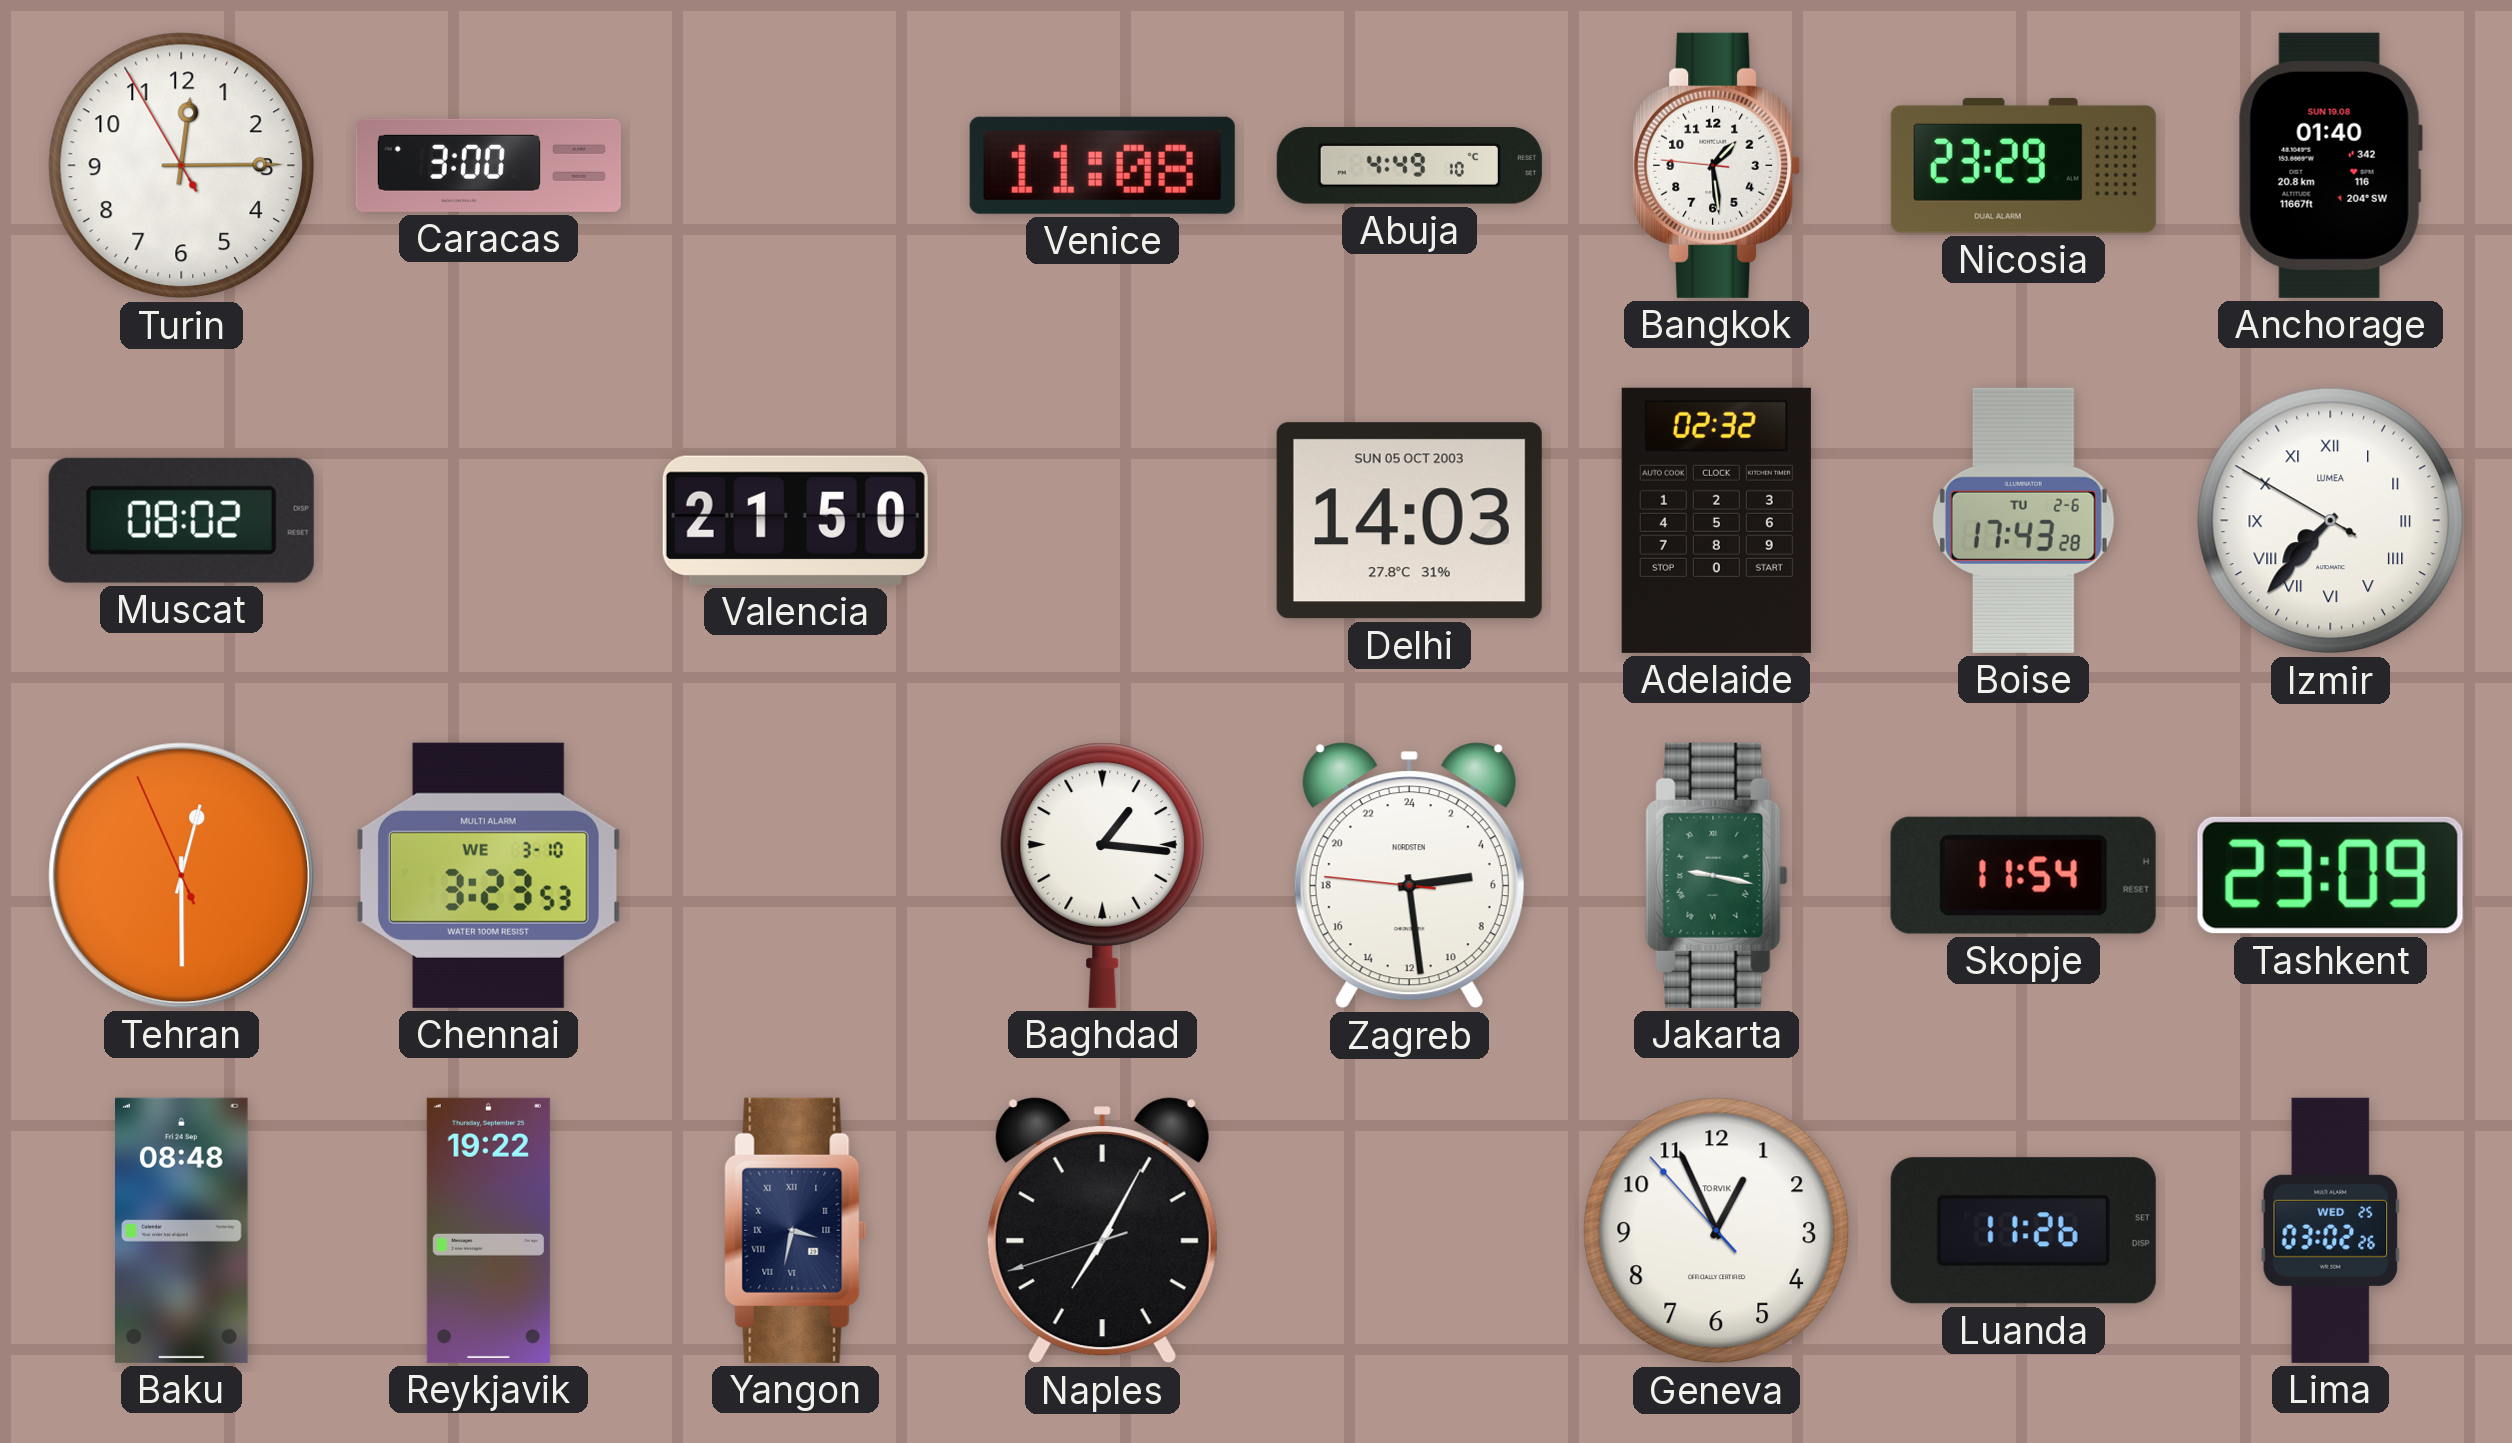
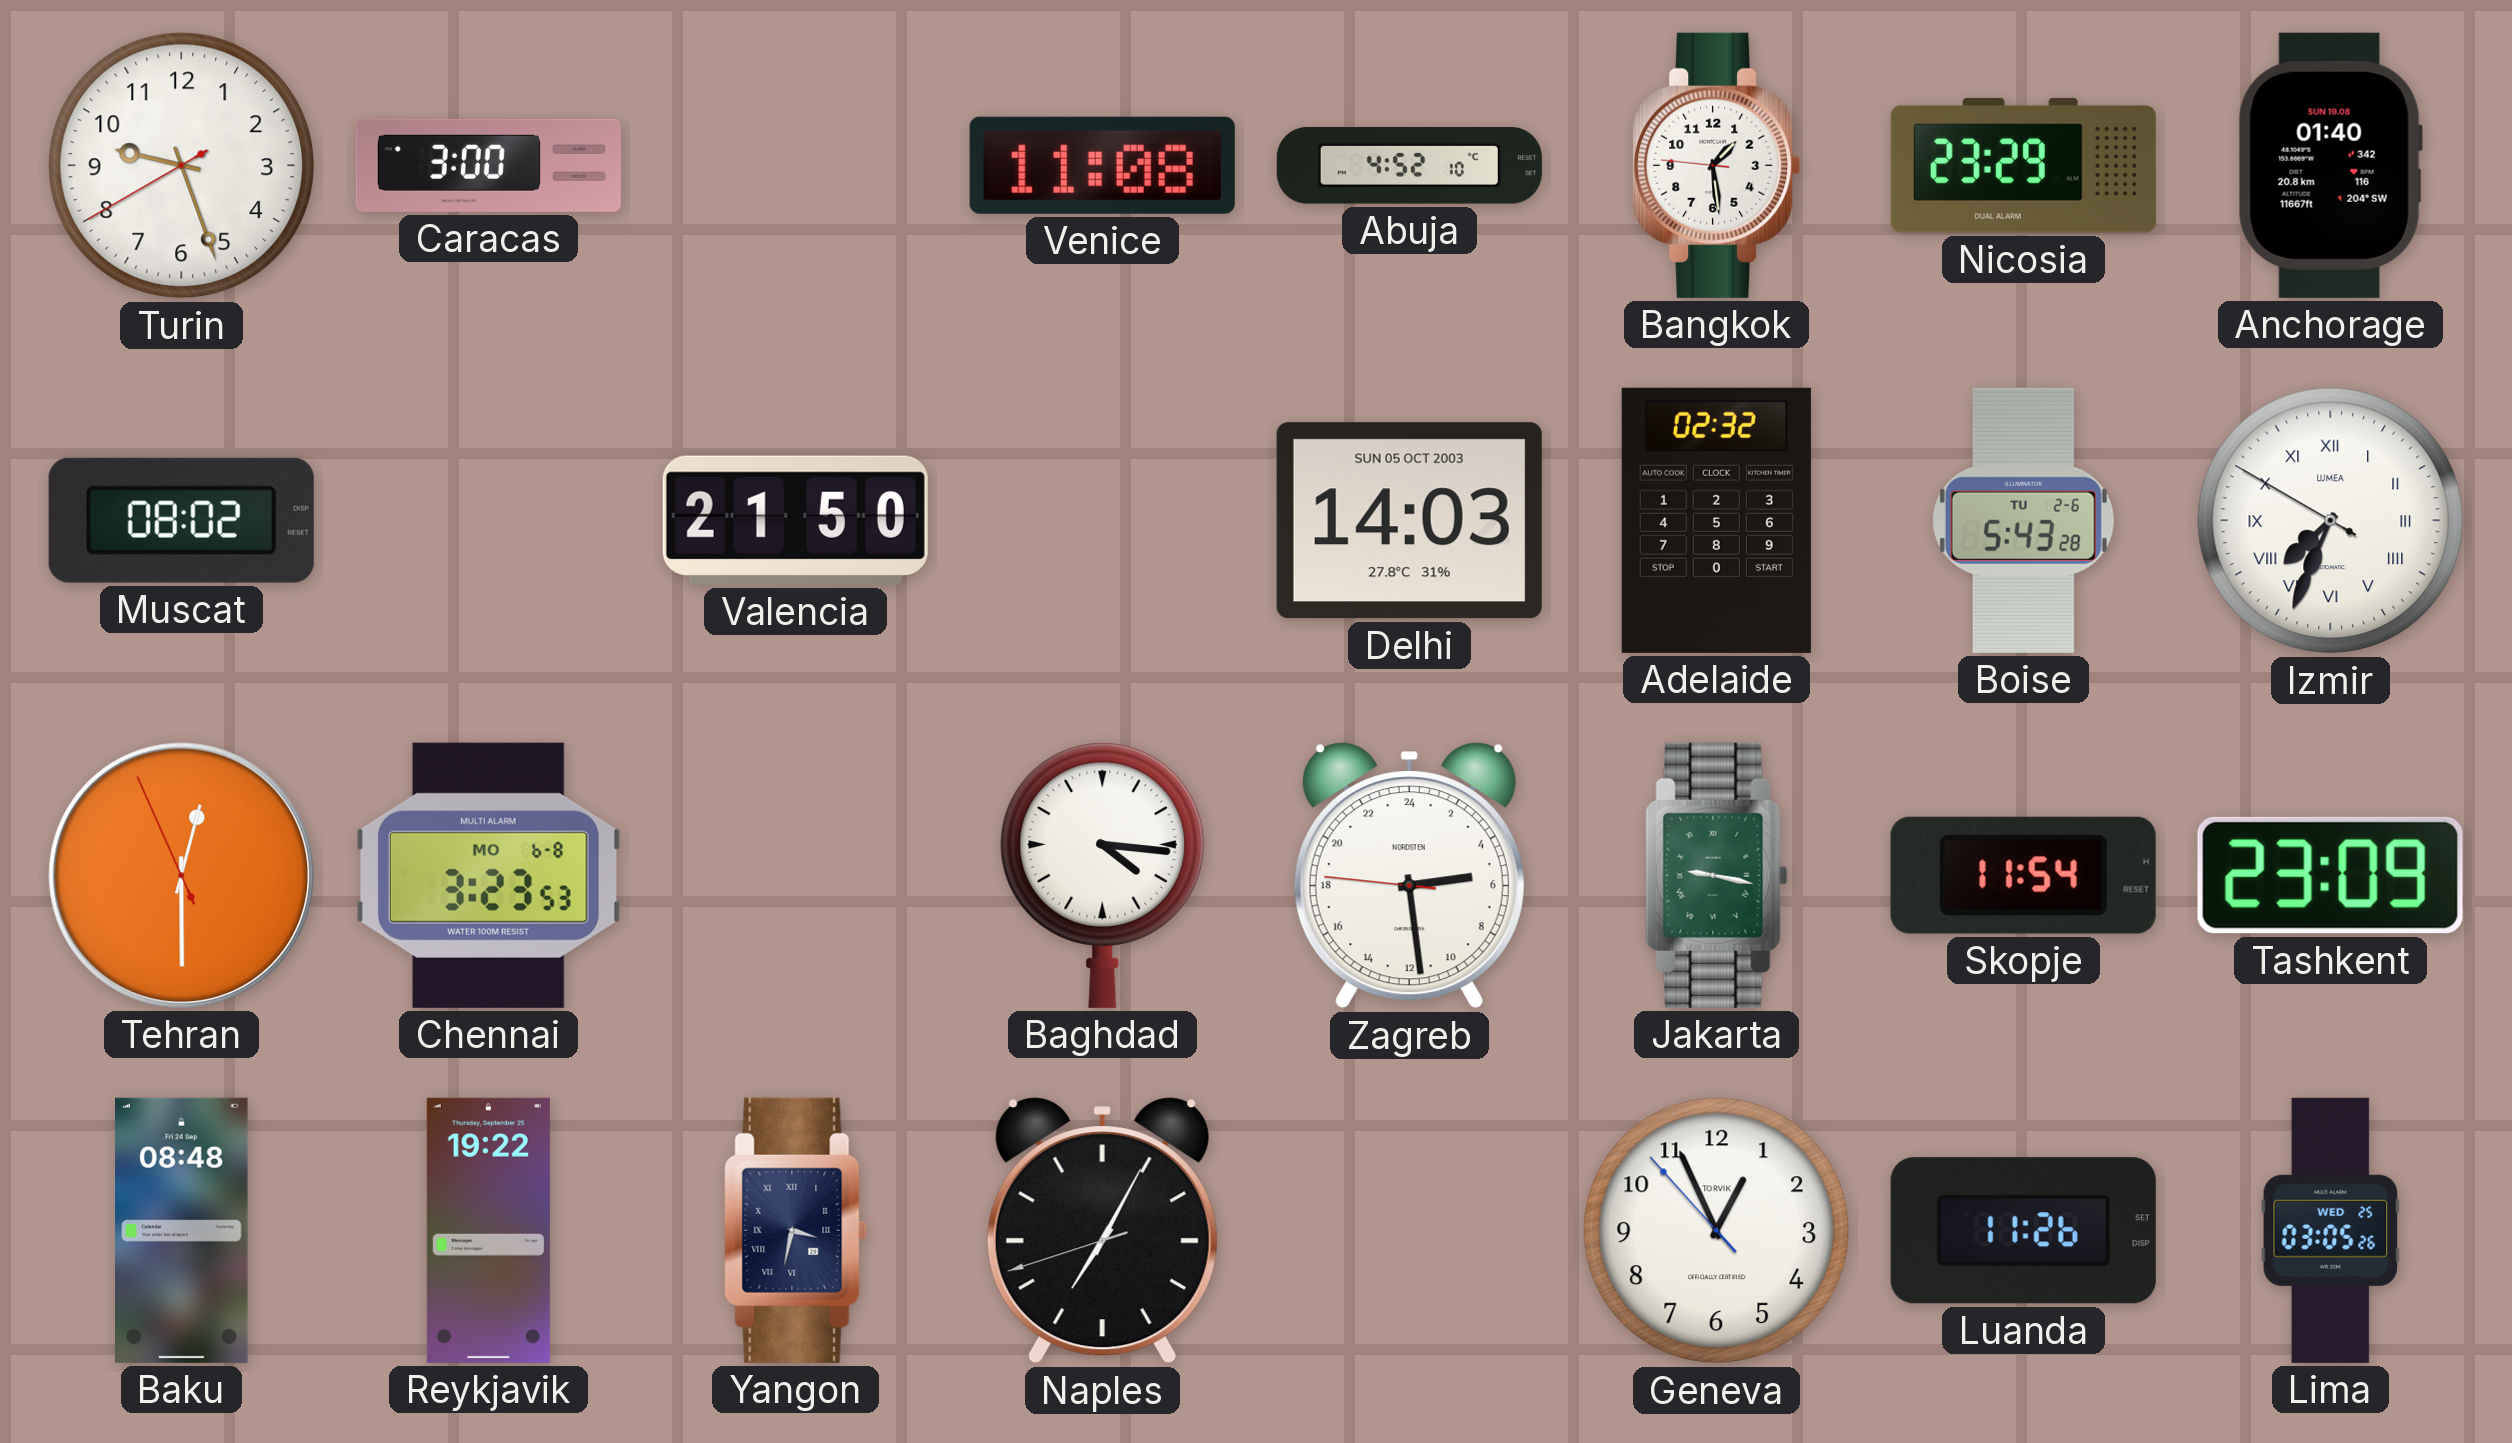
Turin: 12:14 -> 9:26
Abuja: 4:49 -> 4:52
Boise: 17:43 -> 5:43
Izmir: 7:36 -> 7:33
Chennai date: WE 3-10 -> MO 6-8
Baghdad: 1:16 -> 4:16
Lima: 03:02 -> 03:05
